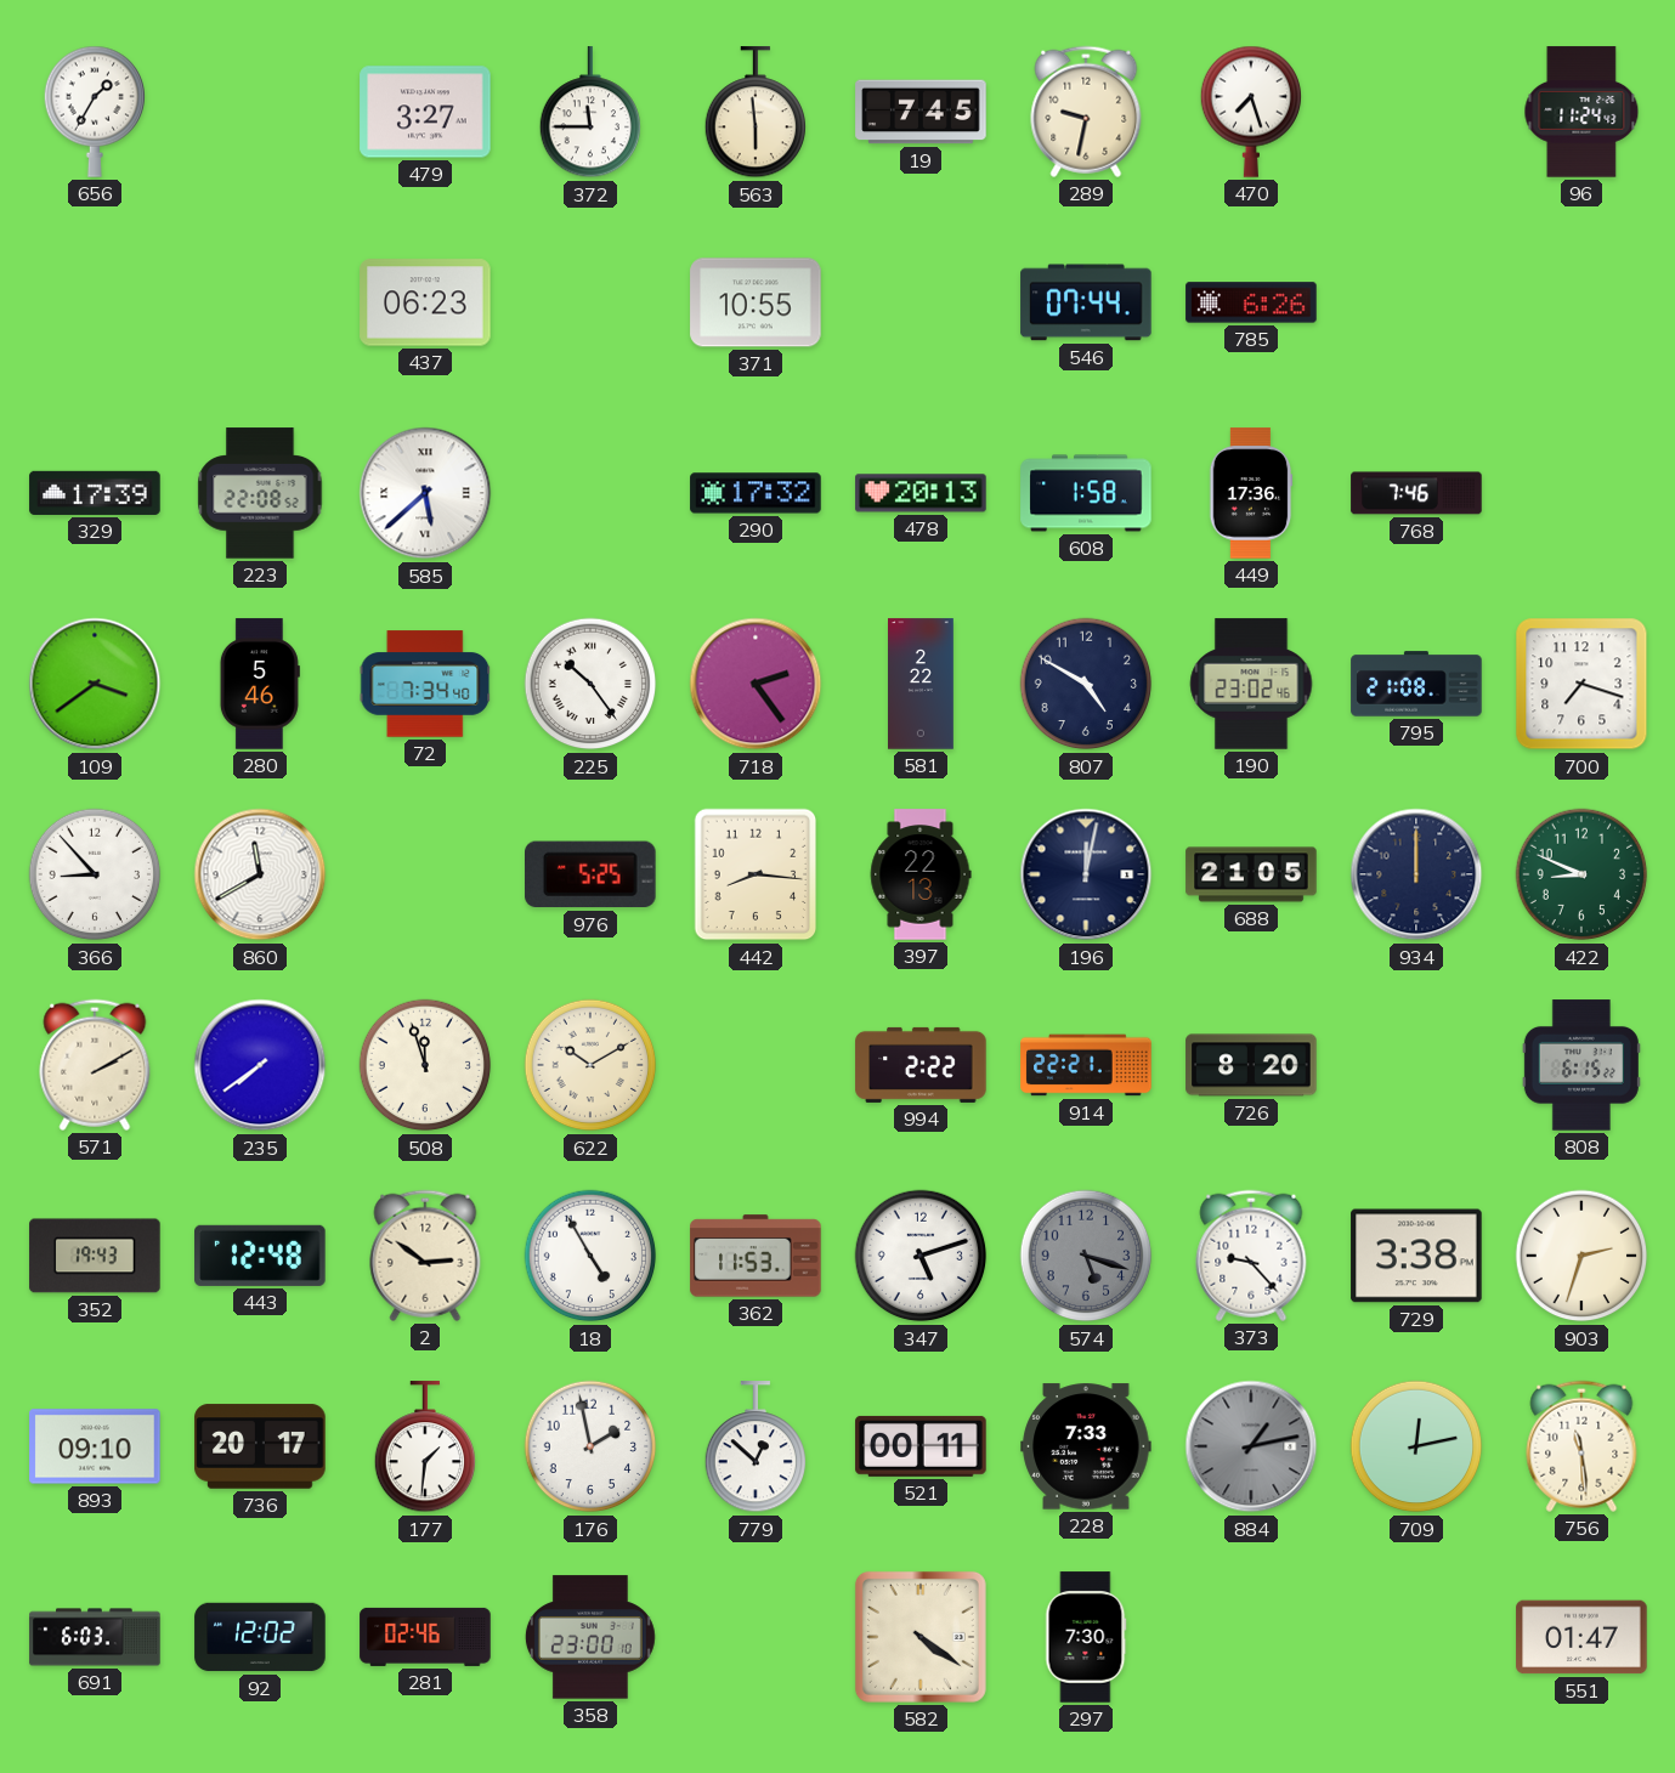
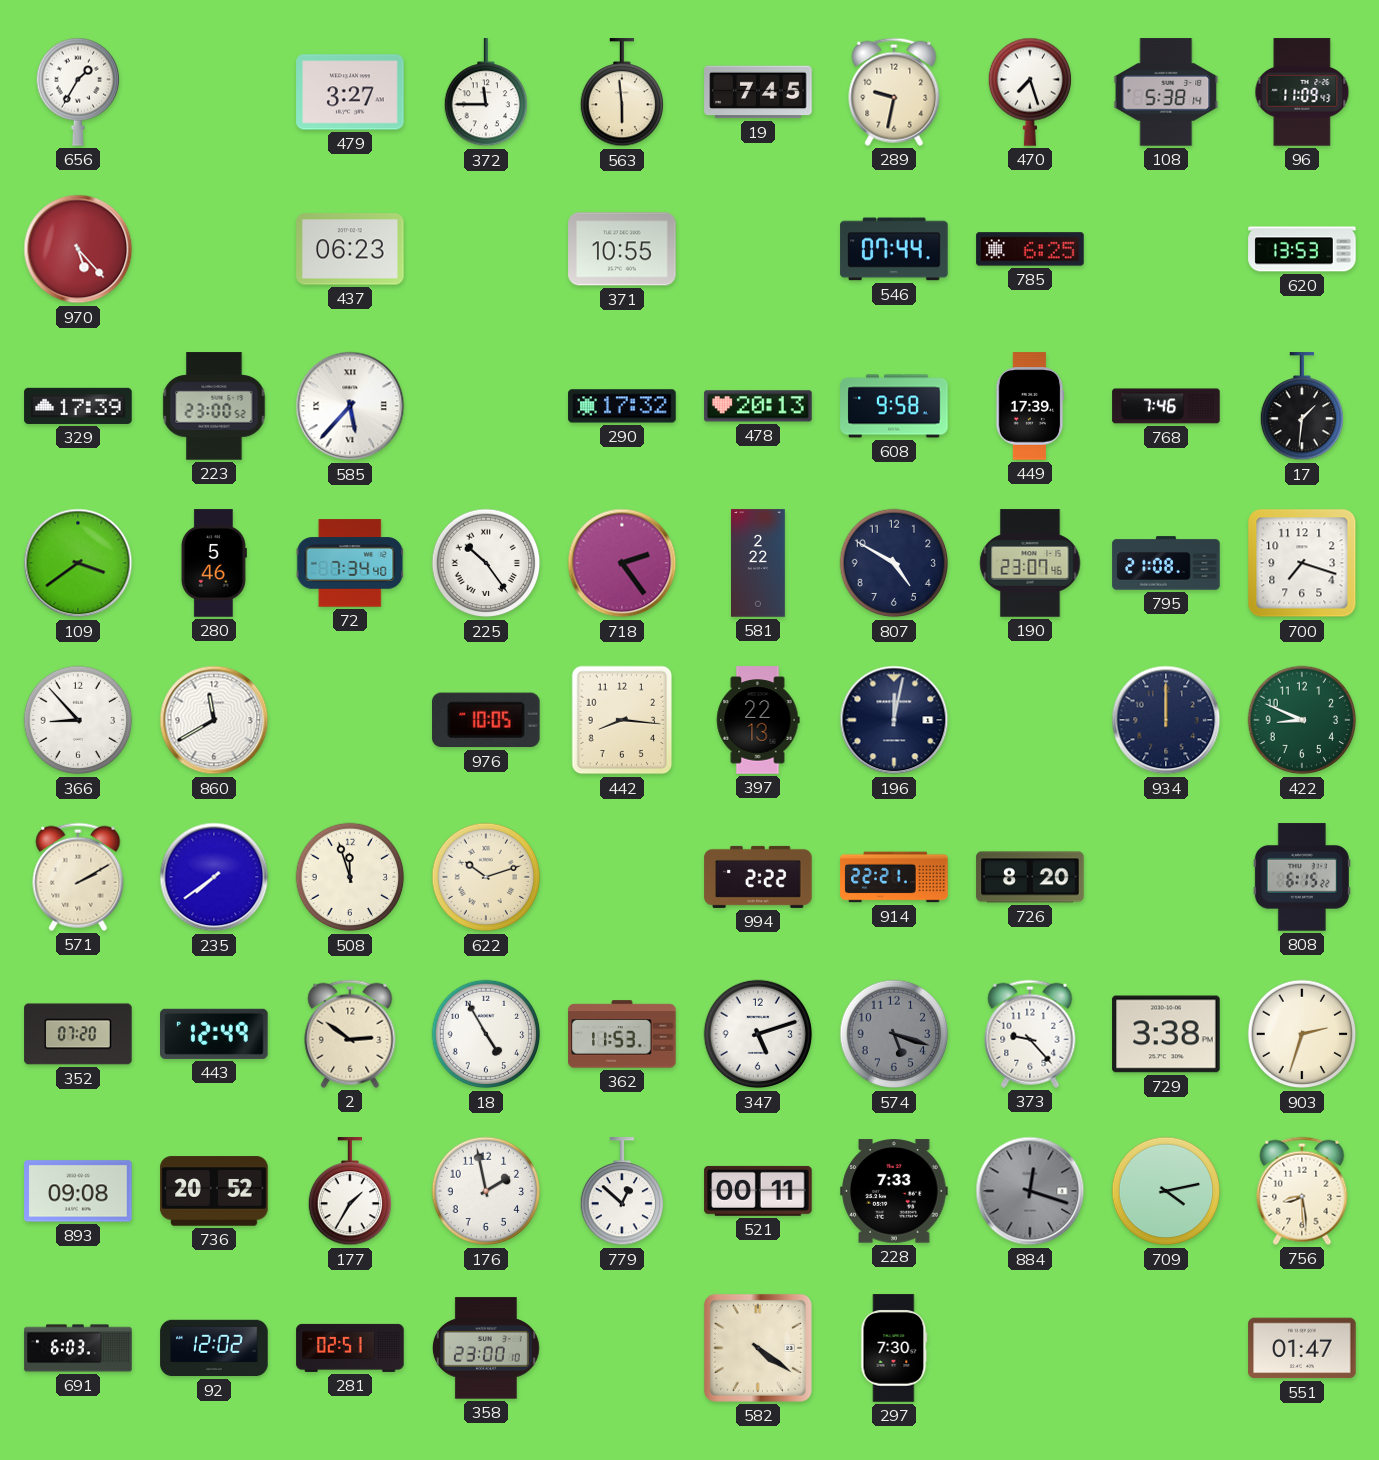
108: none -> 5:38
96: 11:24 -> 11:09
970: none -> 5:23
785: 6:26 -> 6:25
620: none -> 13:53
223: 22:08 -> 23:00
585: 5:38 -> 5:37
608: 1:58 -> 9:58
449: 17:36 -> 17:39
17: none -> 1:31
190: 23:02 -> 23:07
976: 5:25 -> 10:05
688: 21:05 -> none
622: 10:10 -> 10:12
352: 19:43 -> 07:20
443: 12:48 -> 12:49
893: 09:10 -> 09:08
736: 20:17 -> 20:52
177: 1:31 -> 1:35
884: 1:13 -> 12:18
709: 12:13 -> 4:13
756: 11:29 -> 8:29
281: 02:46 -> 02:51
